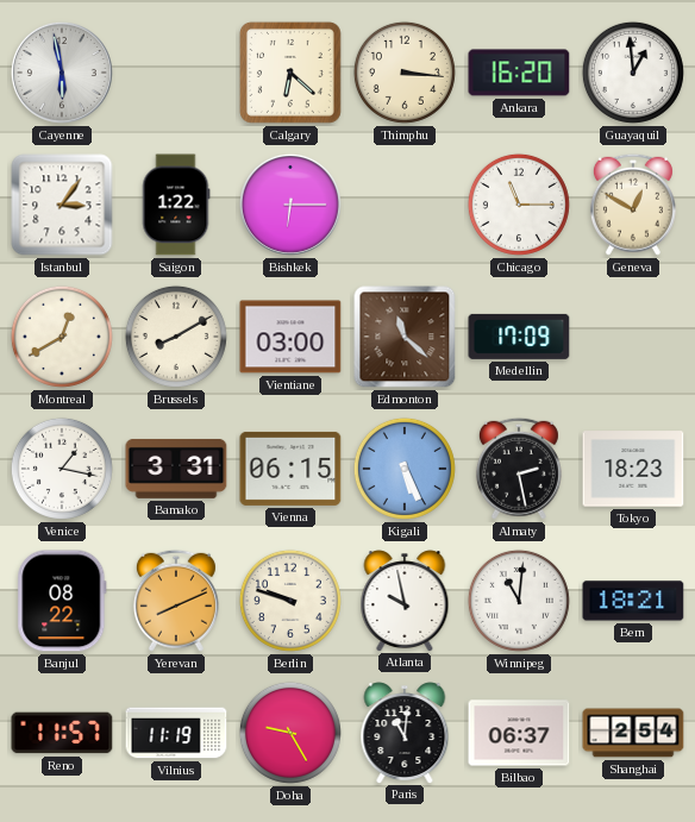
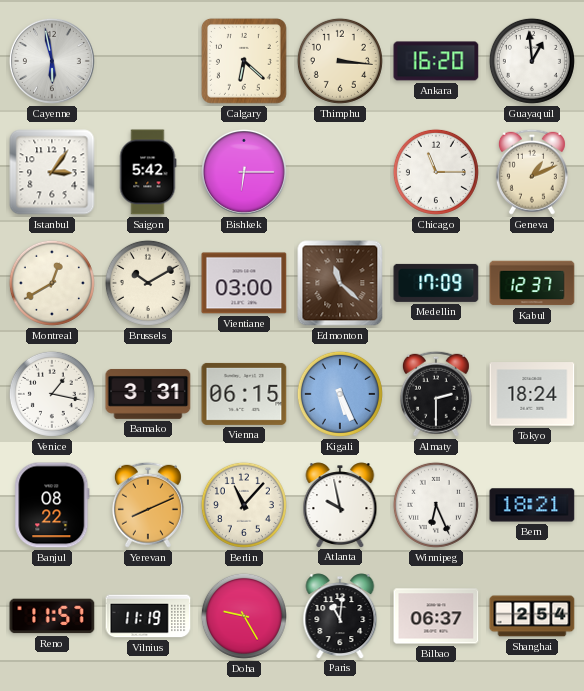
Saigon: 1:22 -> 5:42
Geneva: 12:50 -> 1:11
Brussels: 8:10 -> 10:10
Kabul: none -> 12:37
Almaty: 2:28 -> 2:30
Tokyo: 18:23 -> 18:24
Berlin: 9:48 -> 11:07
Winnipeg: 11:01 -> 6:26
